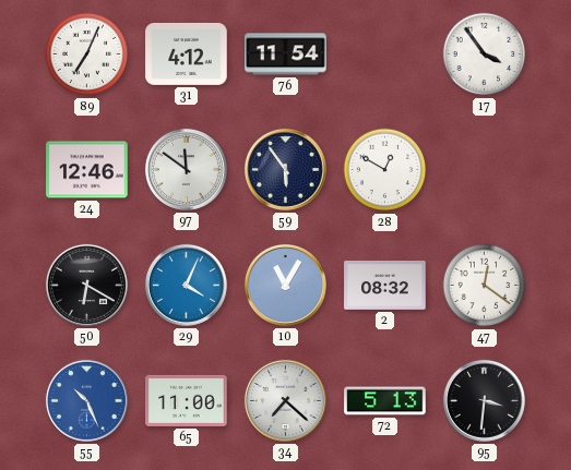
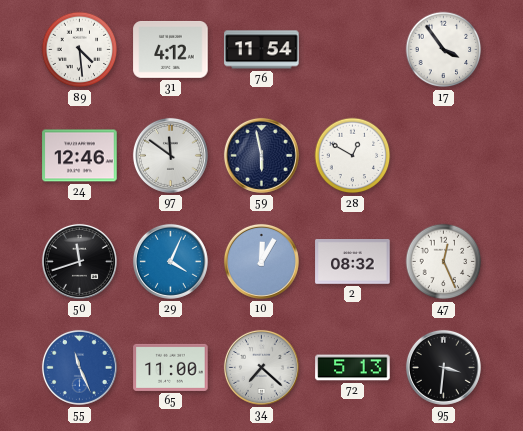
89: 7:04 -> 4:29
59: 5:54 -> 5:58
50: 6:20 -> 11:42
10: 11:05 -> 12:05
47: 12:21 -> 12:26
55: 10:26 -> 11:26
